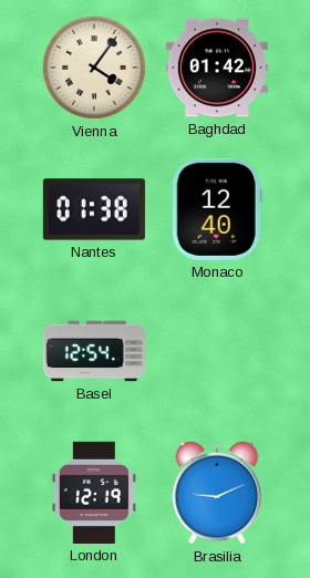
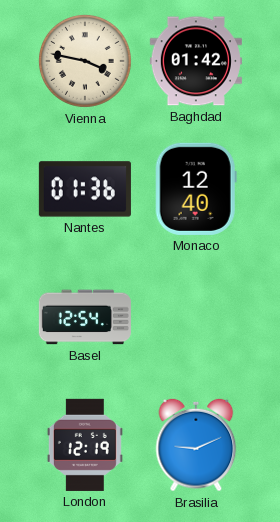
Vienna: 4:06 -> 3:47
Nantes: 01:38 -> 01:36
